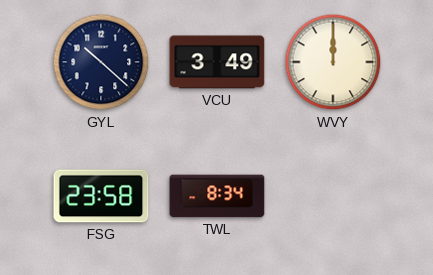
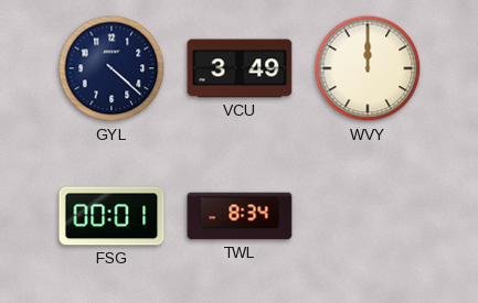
GYL: 10:22 -> 4:22
FSG: 23:58 -> 00:01
